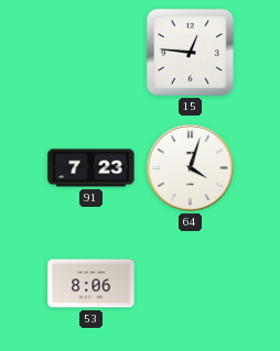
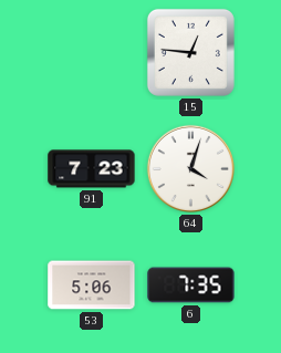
53: 8:06 -> 5:06
6: none -> 7:35
